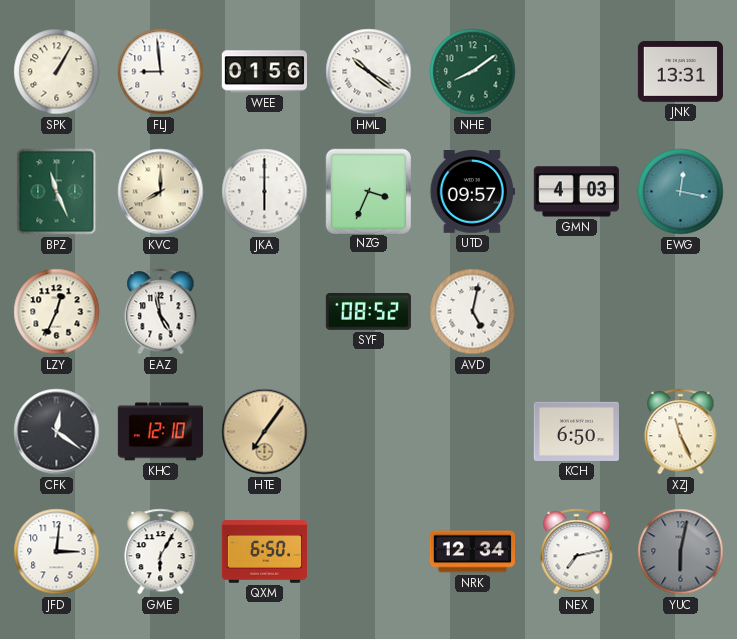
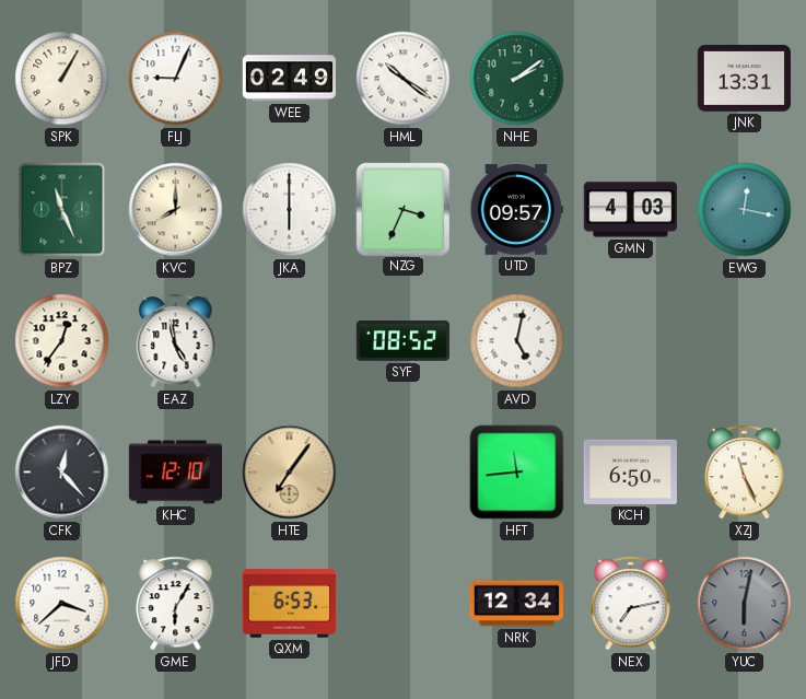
FLJ: 8:59 -> 9:04
WEE: 01:56 -> 02:49
NHE: 8:09 -> 2:09
LZY: 12:34 -> 12:36
CFK: 12:21 -> 12:23
HFT: none -> 11:44
JFD: 3:01 -> 3:38
QXM: 6:50 -> 6:53
